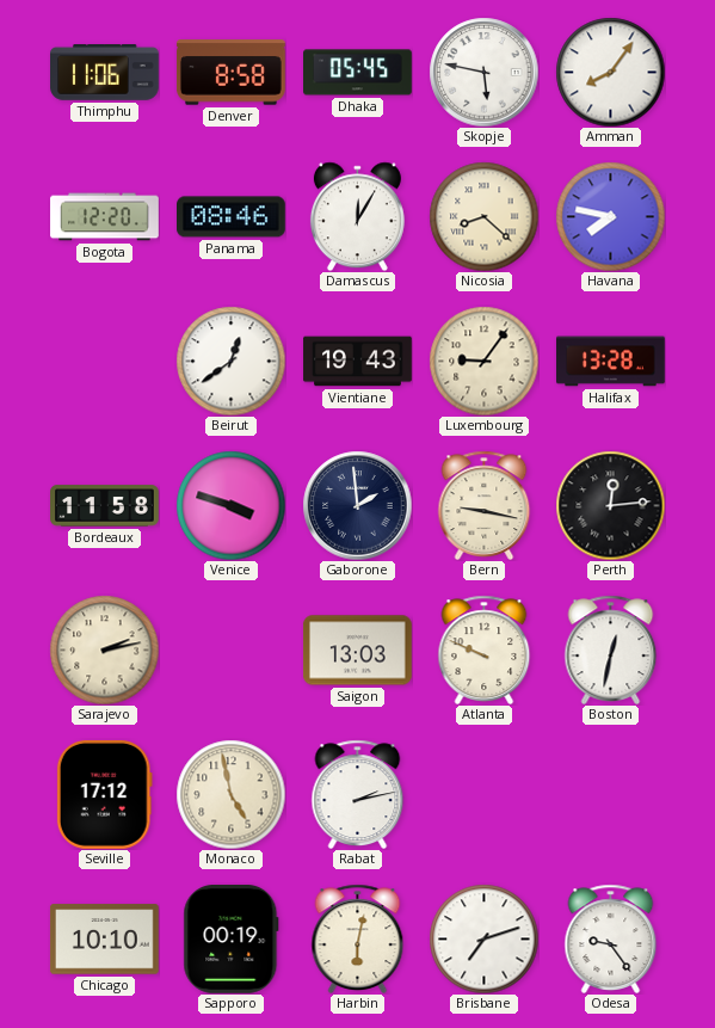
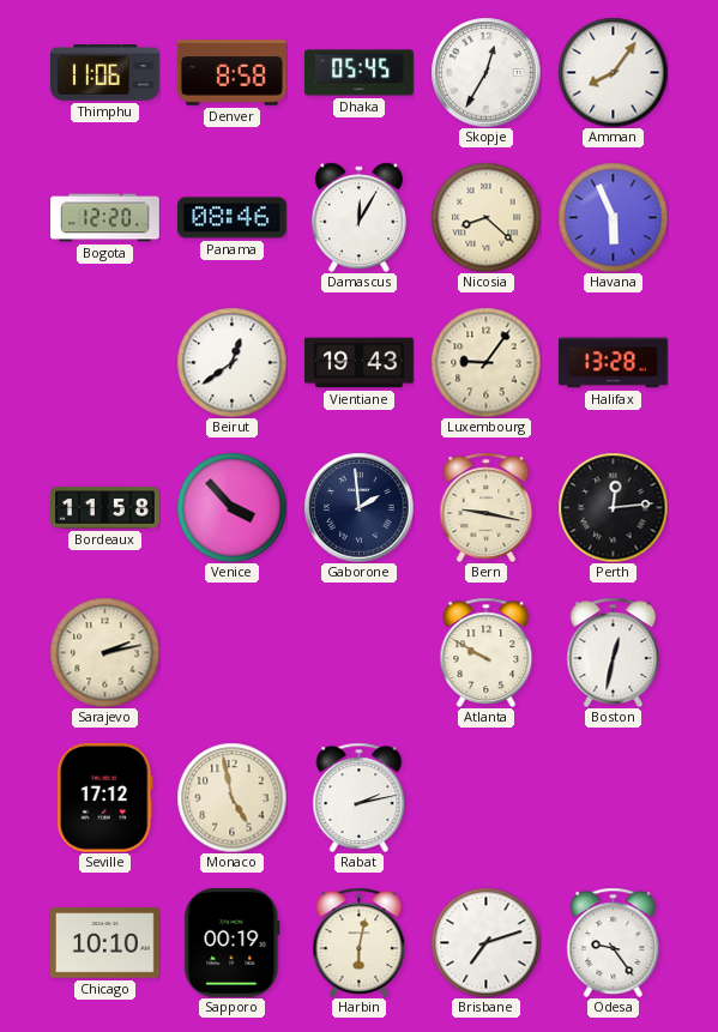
Skopje: 5:47 -> 12:35
Havana: 7:47 -> 5:56
Venice: 3:48 -> 3:53
Saigon: 13:03 -> none
Atlanta: 9:49 -> 9:50
